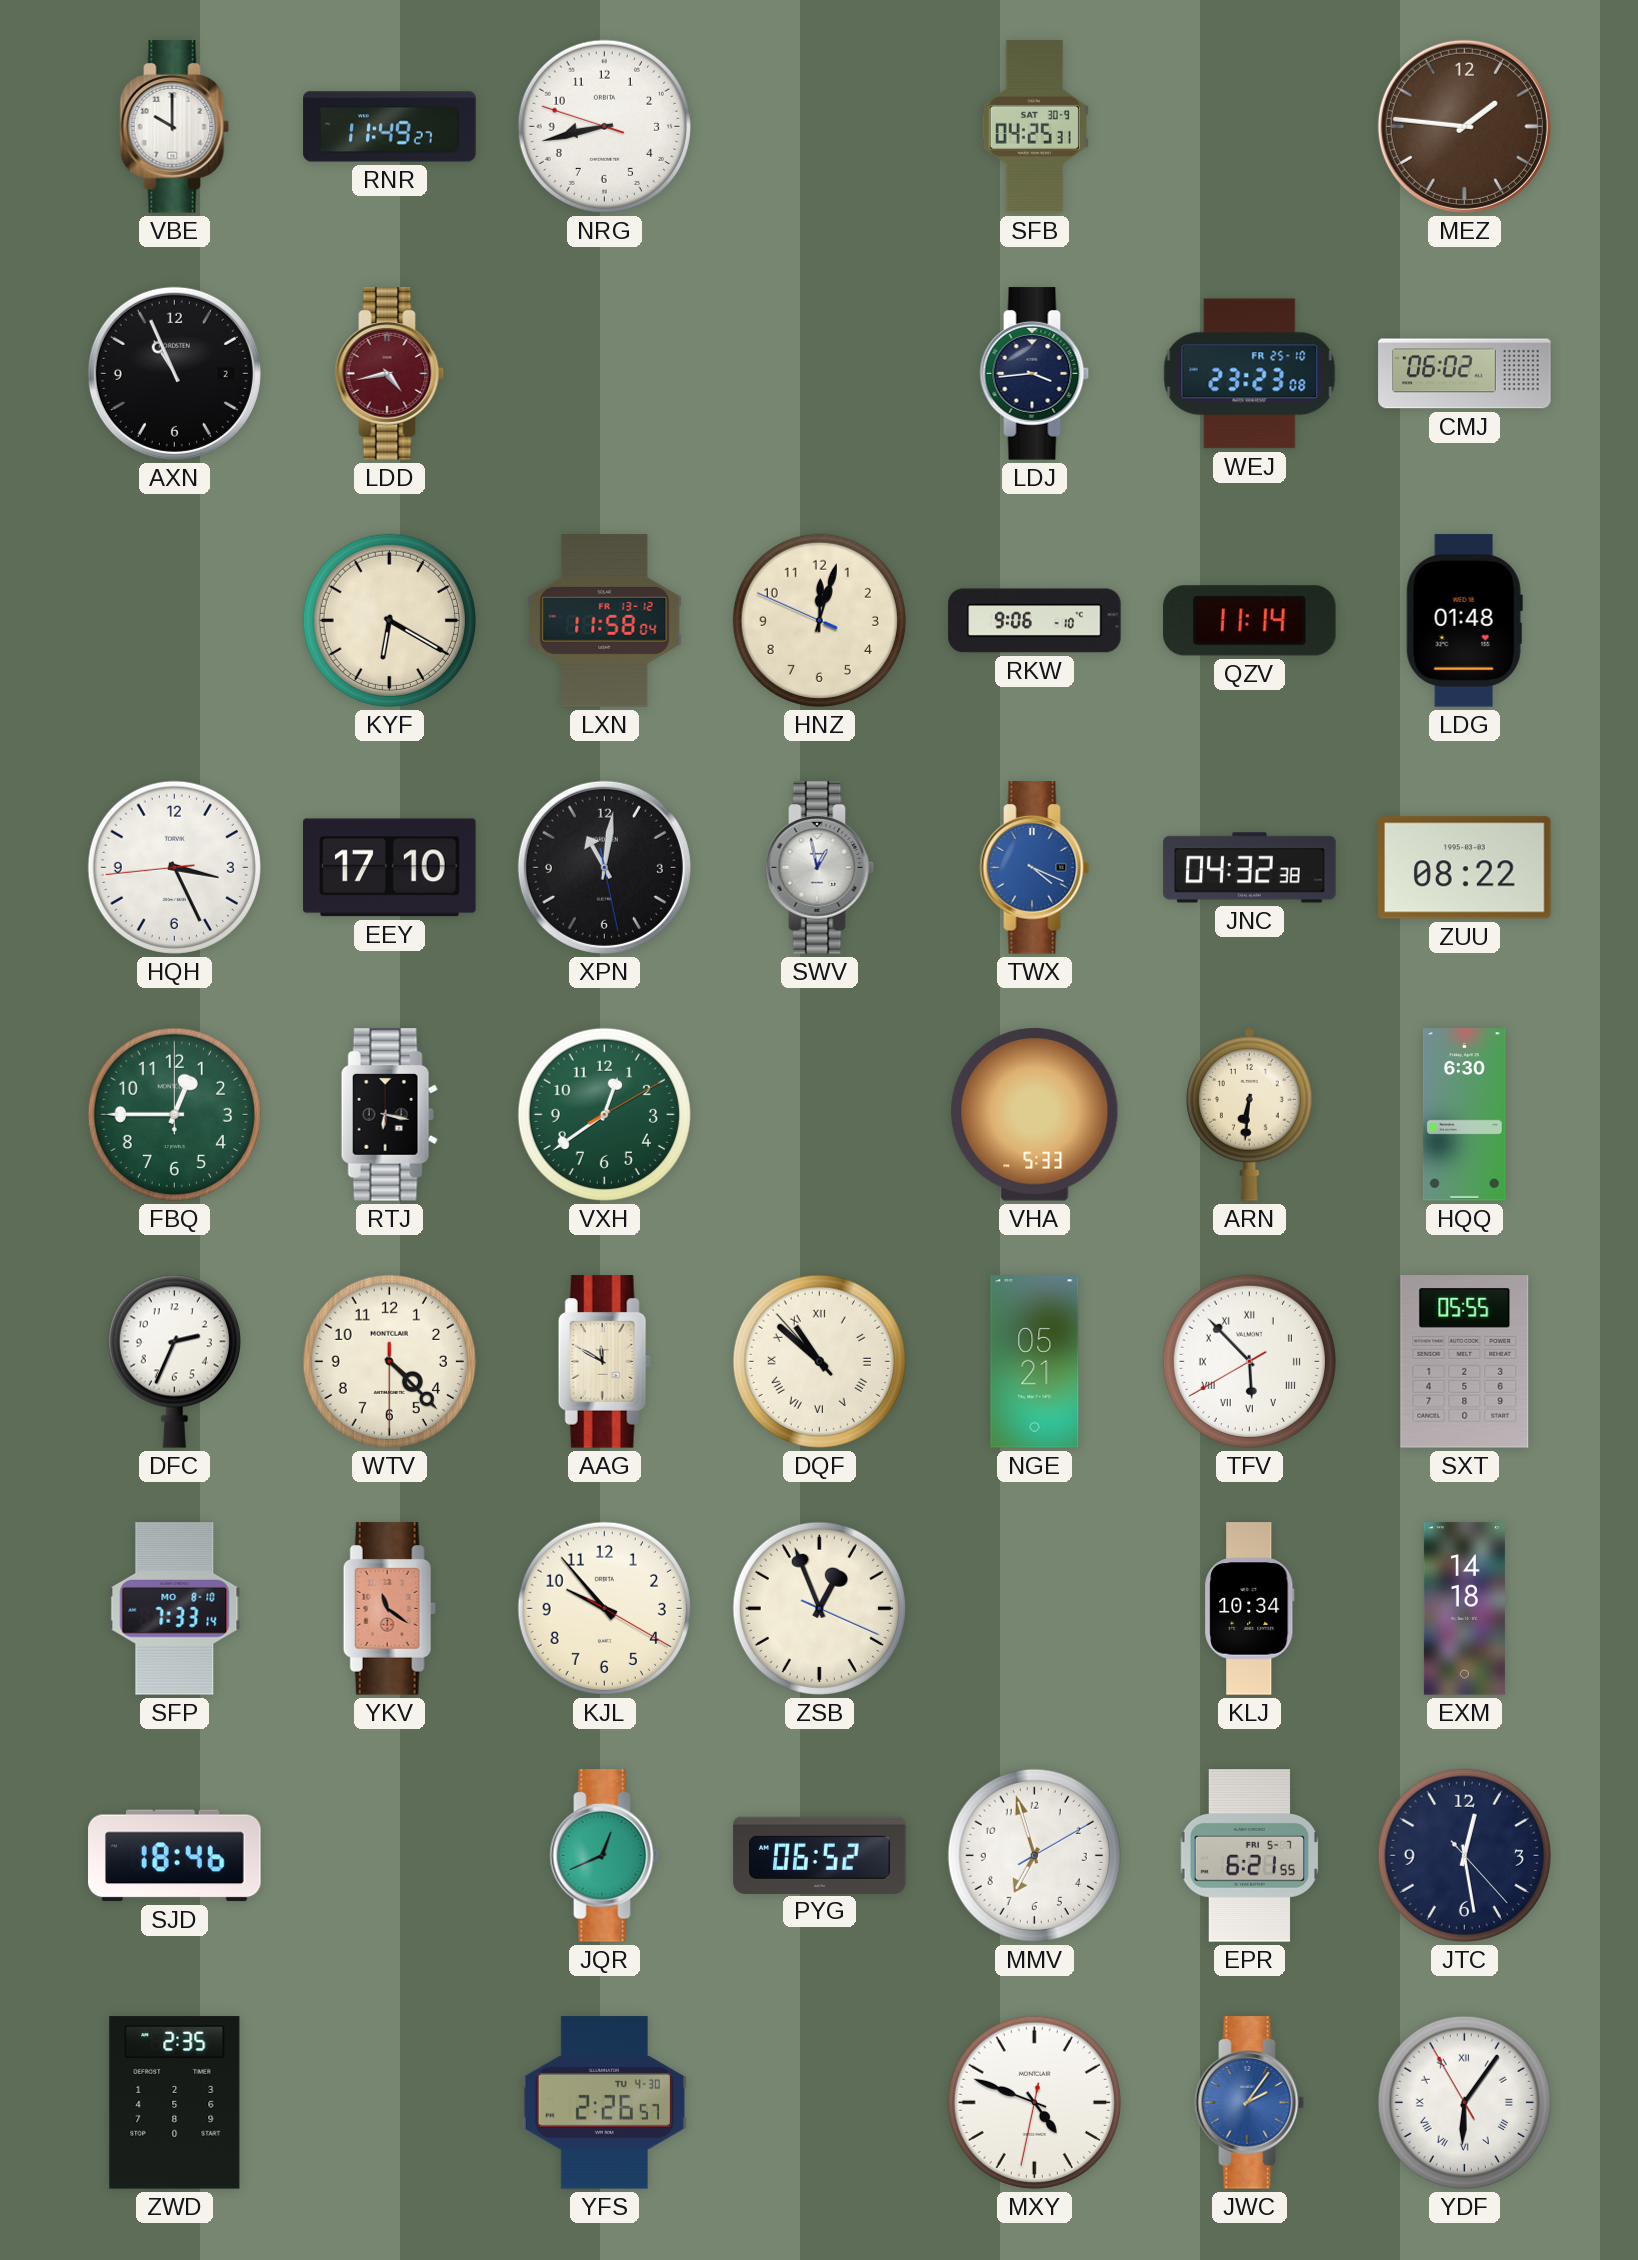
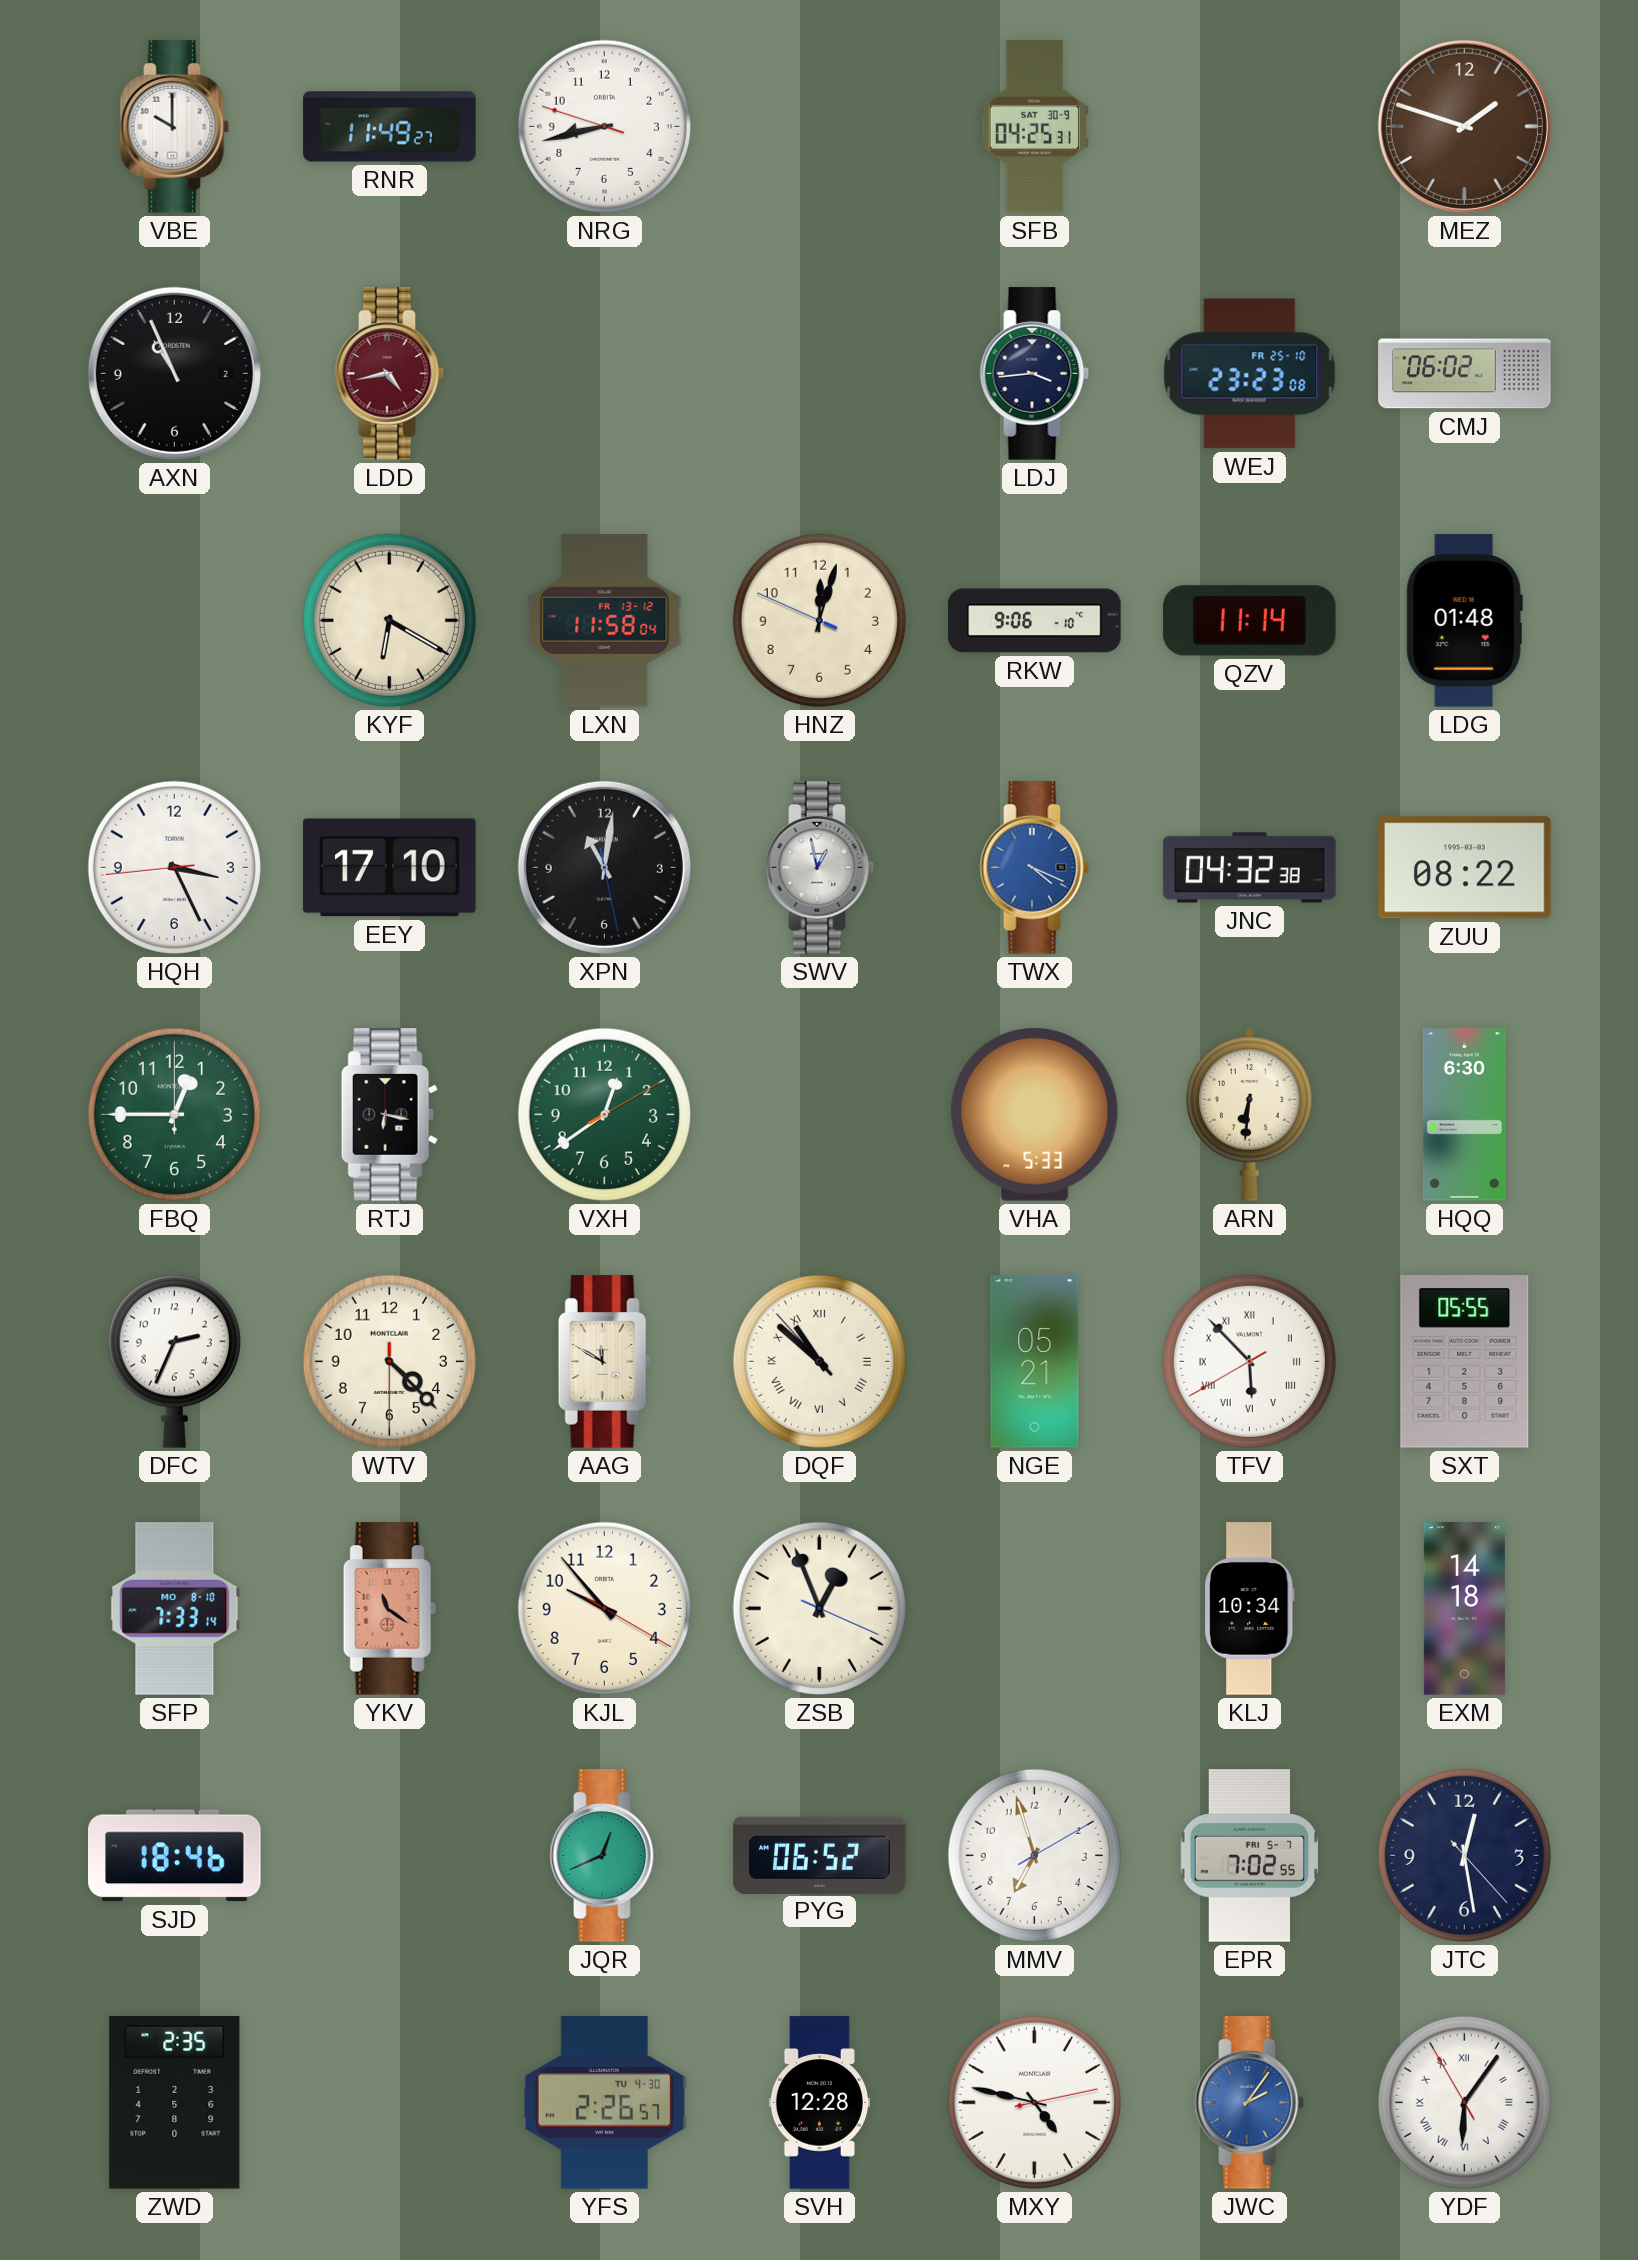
MEZ: 1:46 -> 1:48
EPR: 6:21 -> 7:02
SVH: none -> 12:28
MXY: 4:48 -> 4:47
